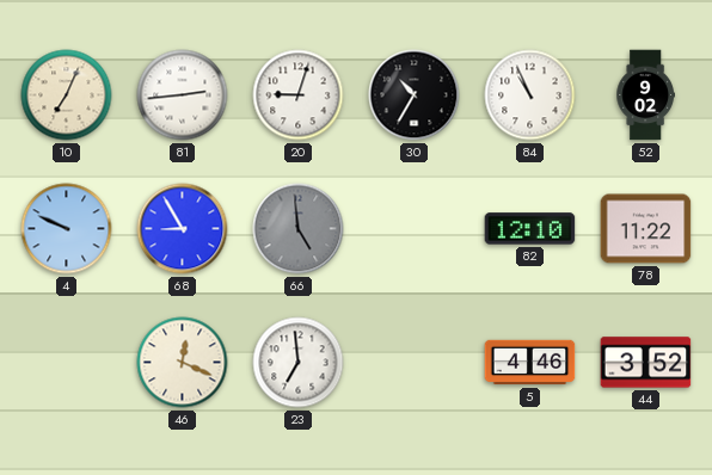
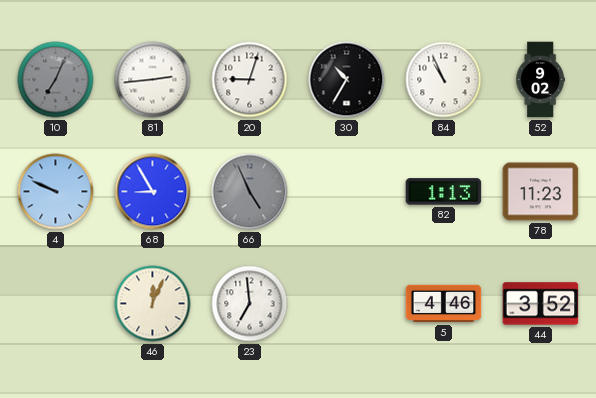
10 dial: cream -> grey
66: 4:59 -> 4:56
82: 12:10 -> 1:13
78: 11:22 -> 11:23
46: 12:19 -> 12:04
